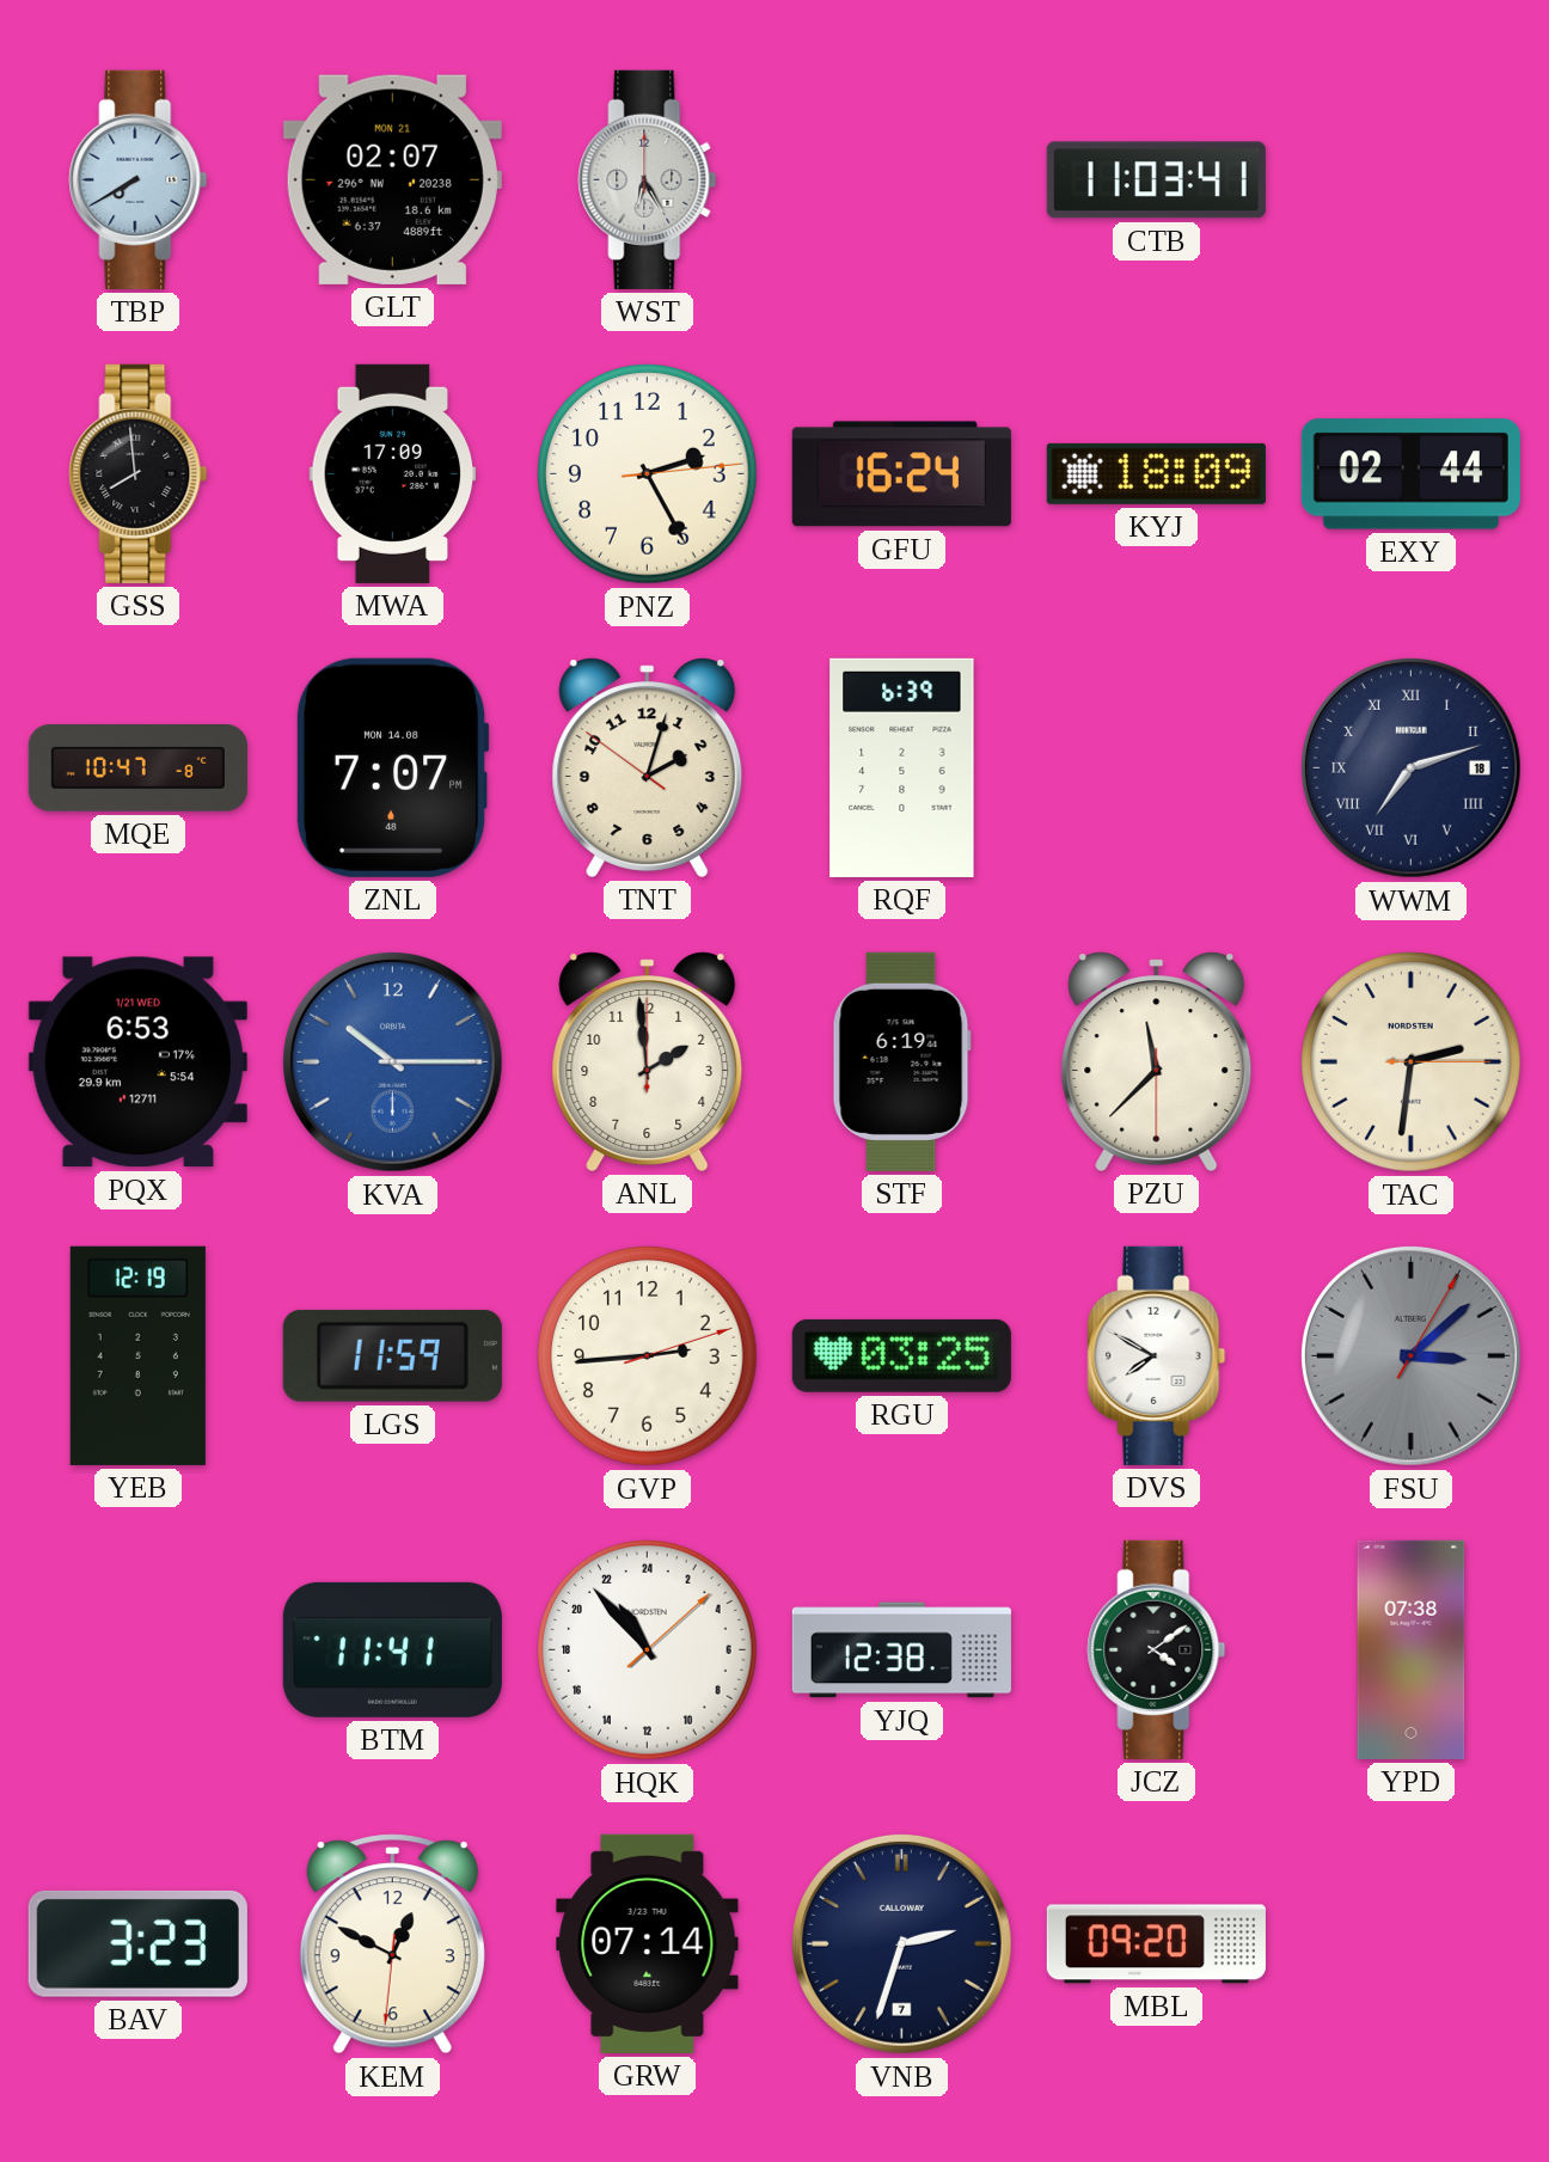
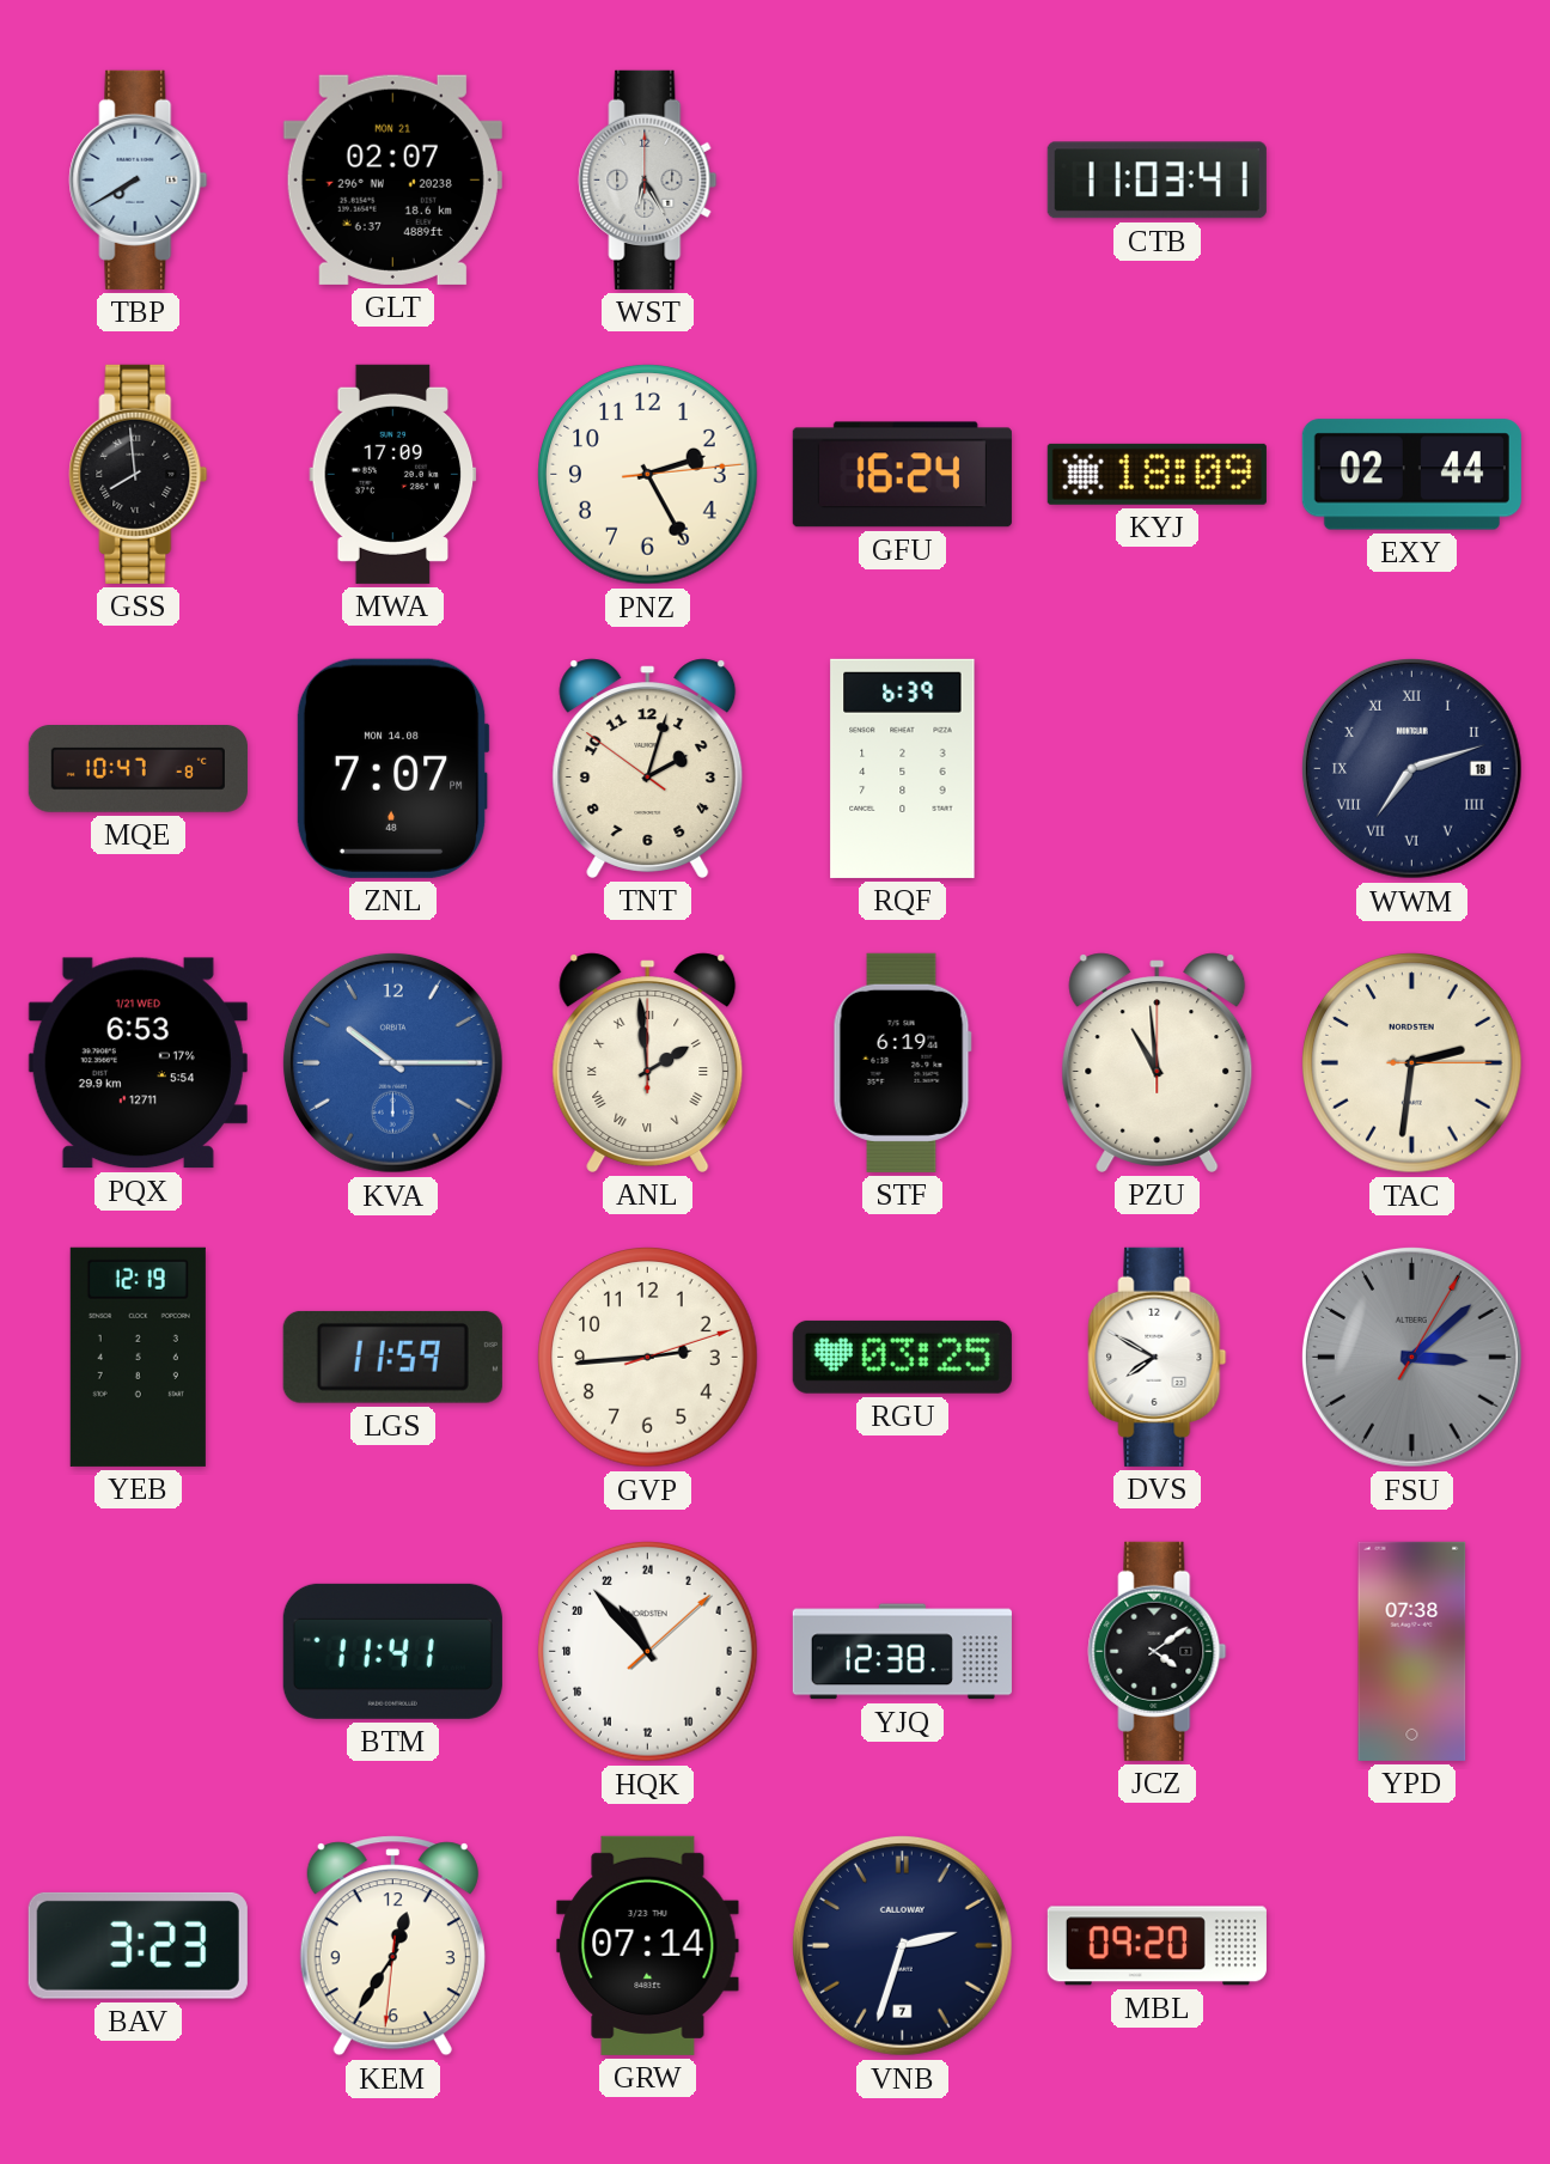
ANL numerals: Arabic -> Roman
PZU: 11:37 -> 10:59
KEM: 12:49 -> 12:35
